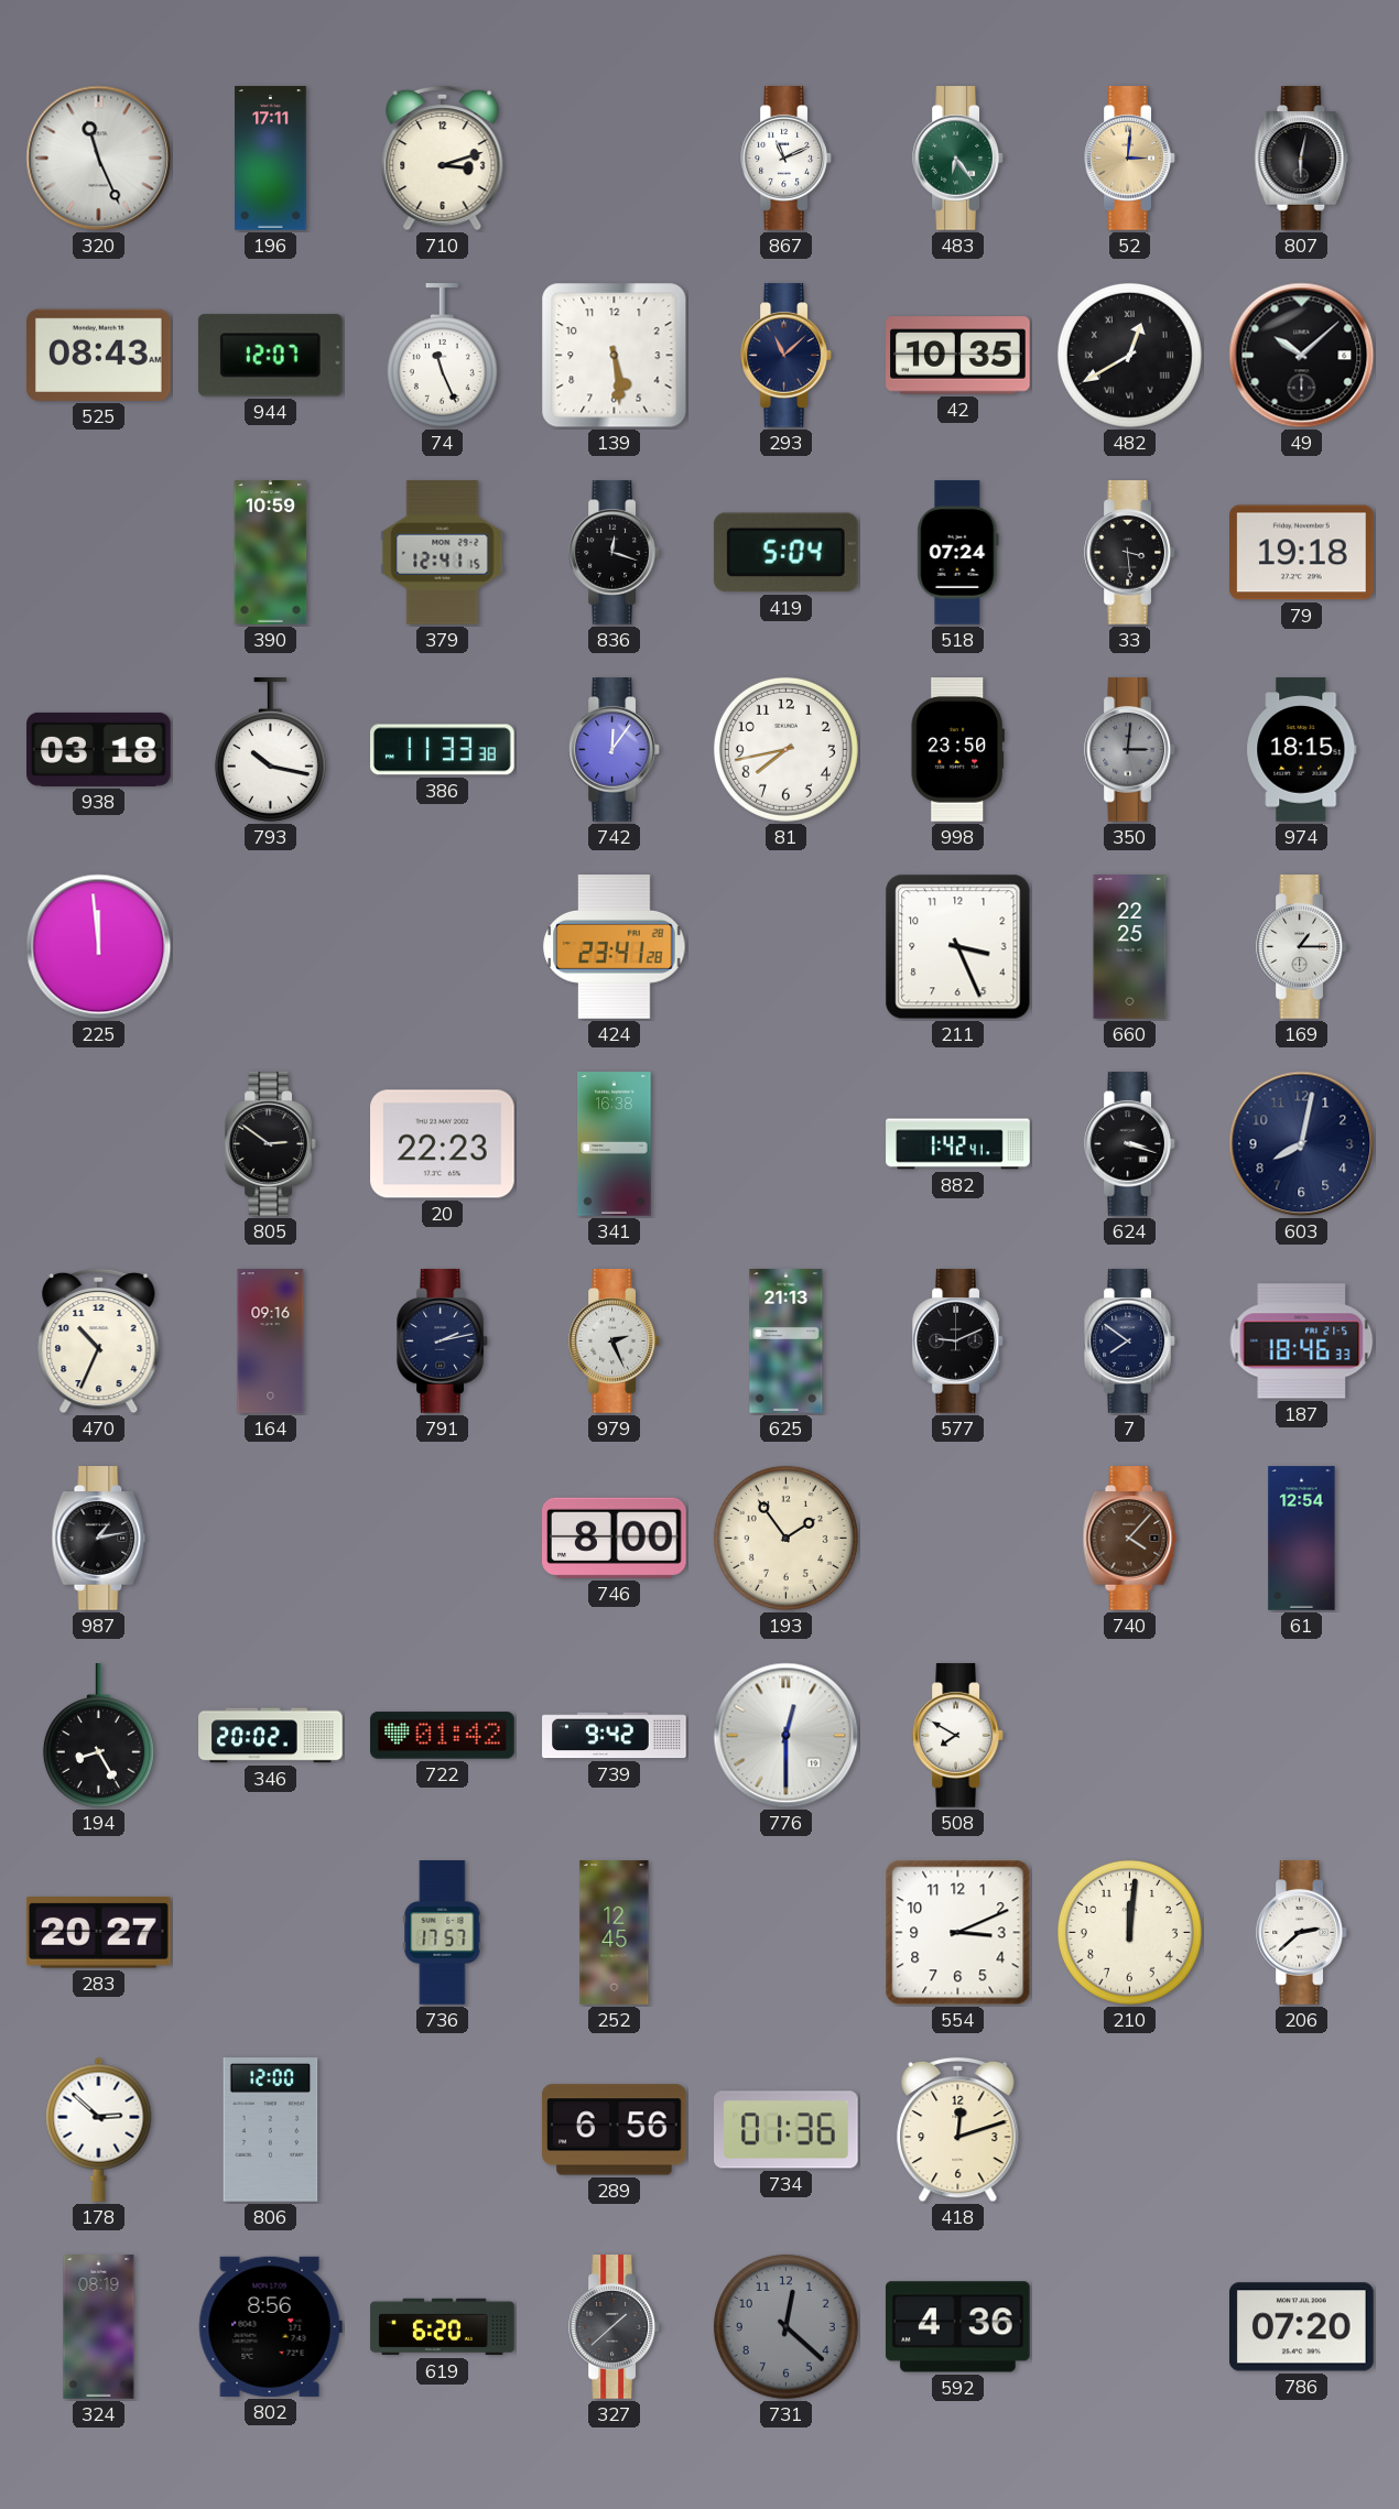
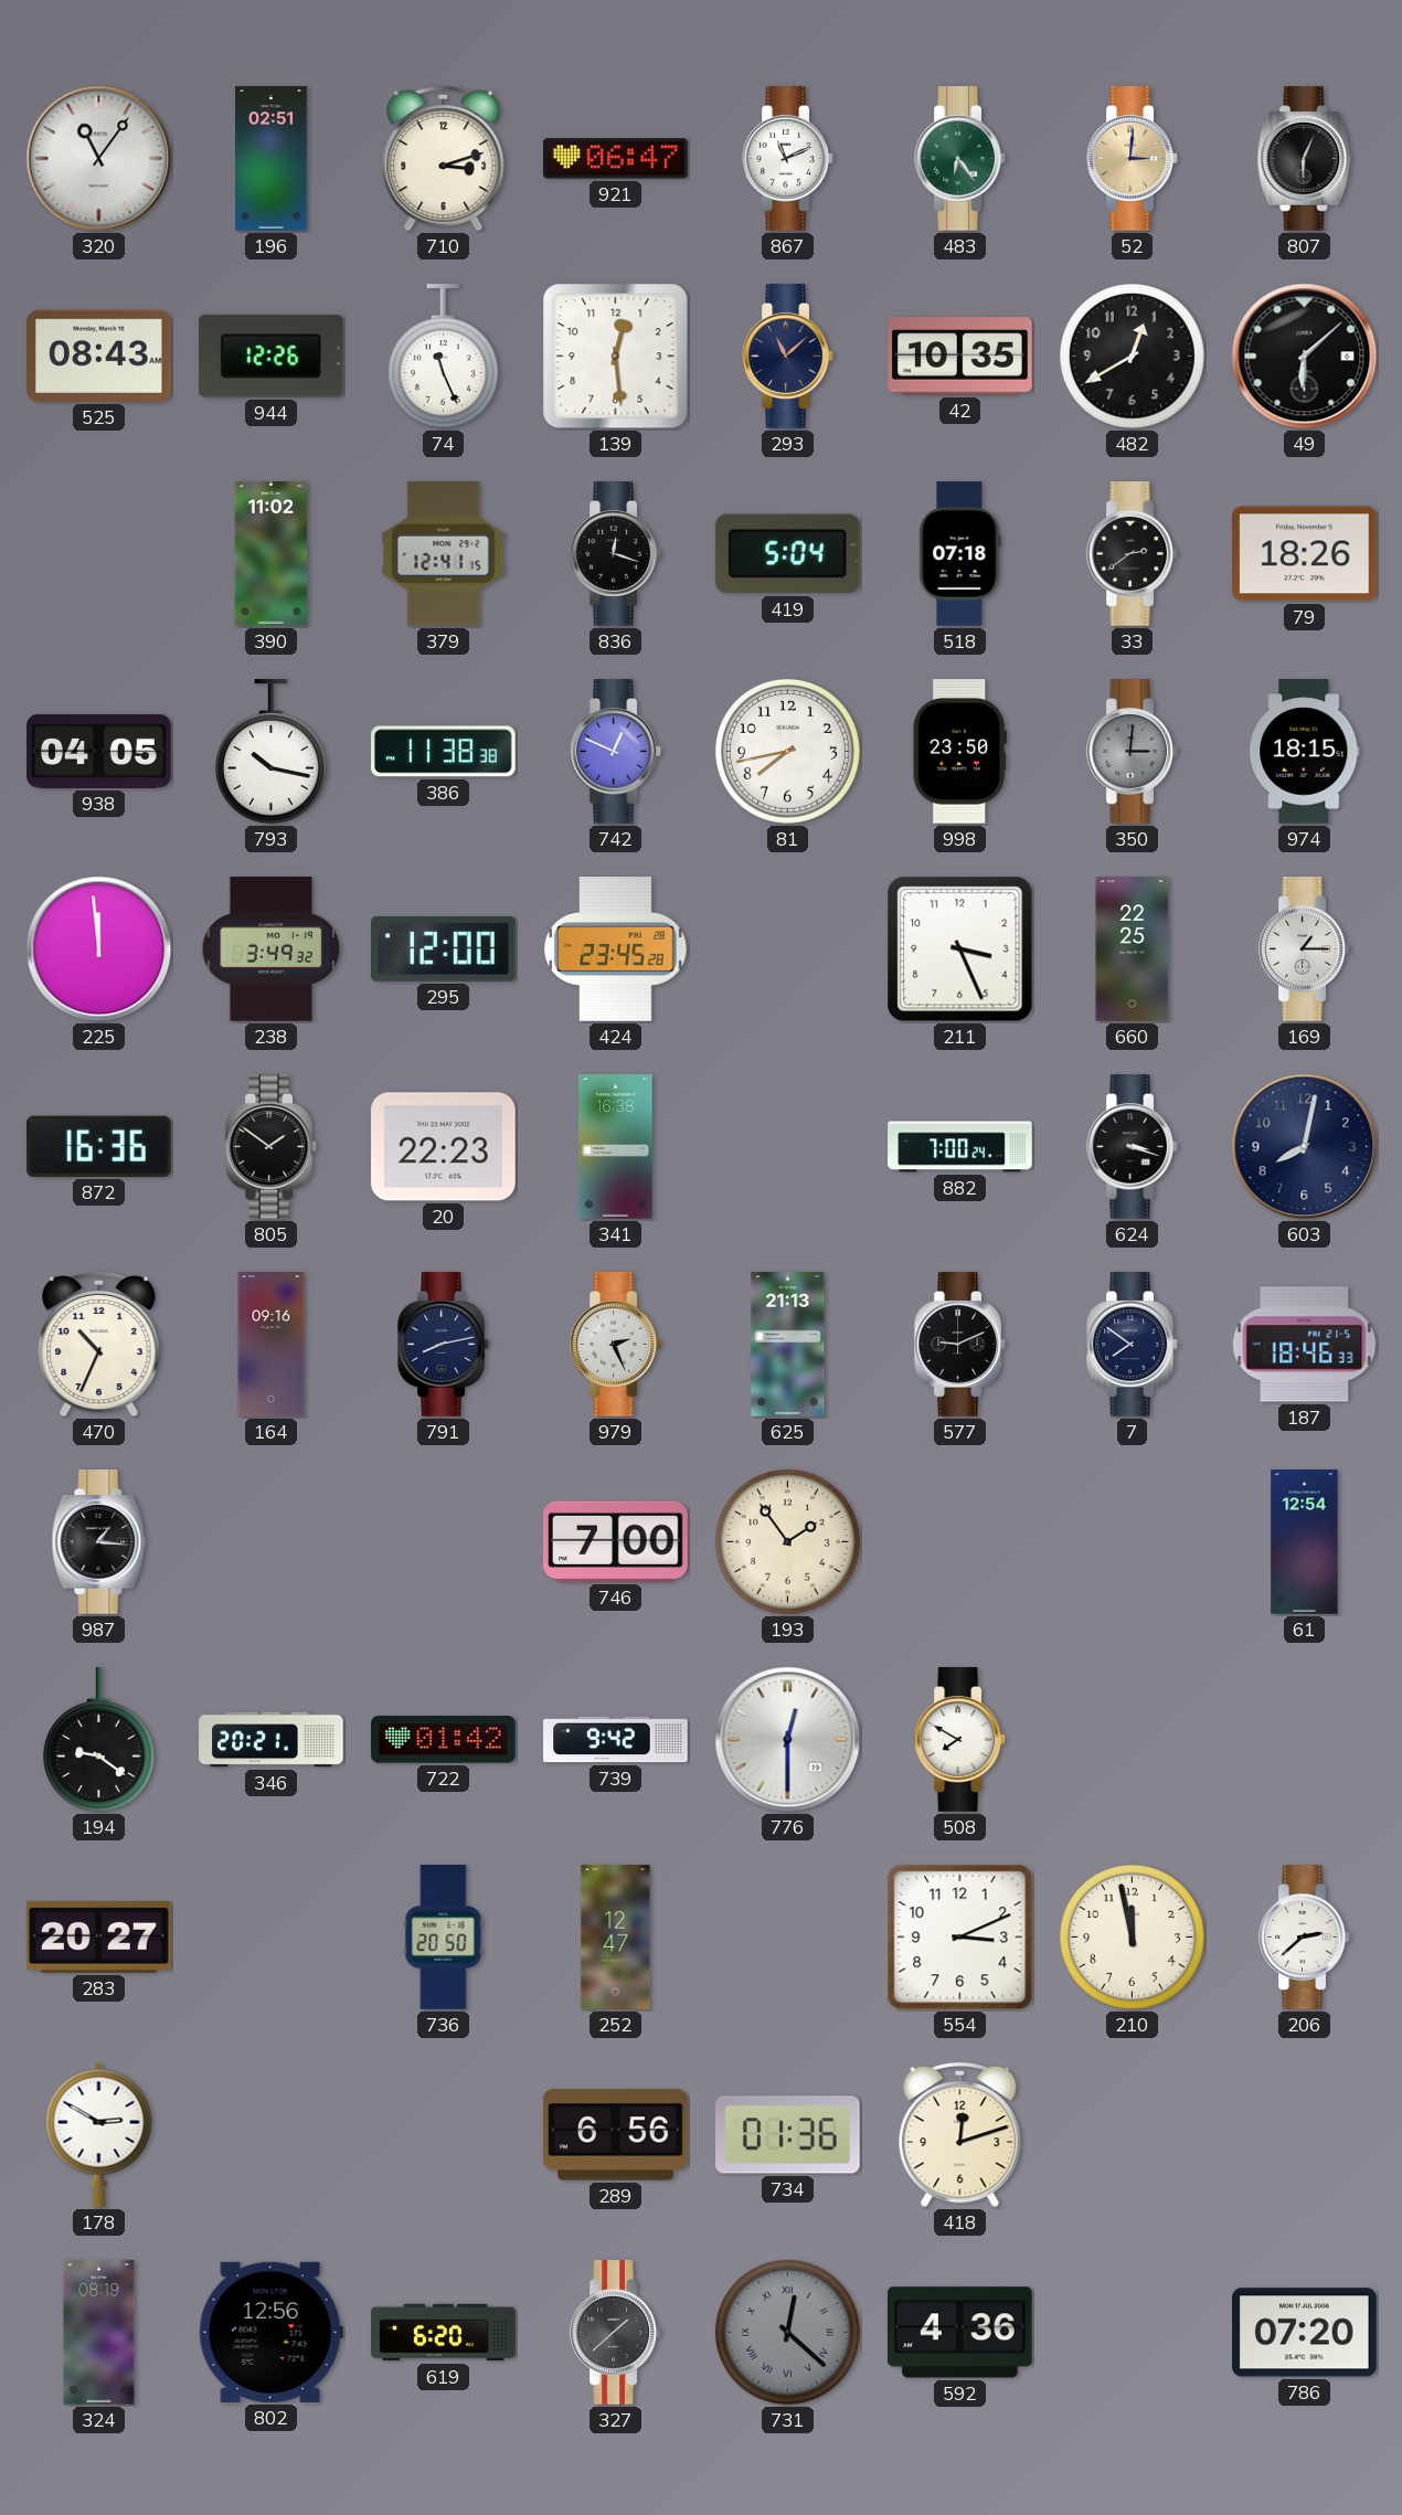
320: 11:26 -> 11:06
196: 17:11 -> 02:51
921: none -> 06:47
807: 6:02 -> 6:04
944: 12:07 -> 12:26
139: 5:29 -> 12:29
482 numerals: Roman -> Arabic
49: 10:08 -> 6:08
390: 10:59 -> 11:02
518: 07:24 -> 07:18
33: 3:29 -> 2:39
79: 19:18 -> 18:26
938: 03:18 -> 04:05
386: 11:33 -> 11:38
742: 12:06 -> 12:49
238: none -> 3:49
295: none -> 12:00
424: 23:41 -> 23:45
872: none -> 16:36
805: 2:51 -> 1:51
882: 1:42 -> 7:00
791: 2:13 -> 8:13
987: 1:13 -> 1:16
746: 8:00 -> 7:00
740: 4:07 -> none
194: 8:25 -> 9:21
346: 20:02 -> 20:21
736: 17:57 -> 20:50
252: 12:45 -> 12:47
210: 12:01 -> 11:58
178: 2:52 -> 2:50
806: 12:00 -> none
802: 8:56 -> 12:56
731 numerals: Arabic -> Roman
